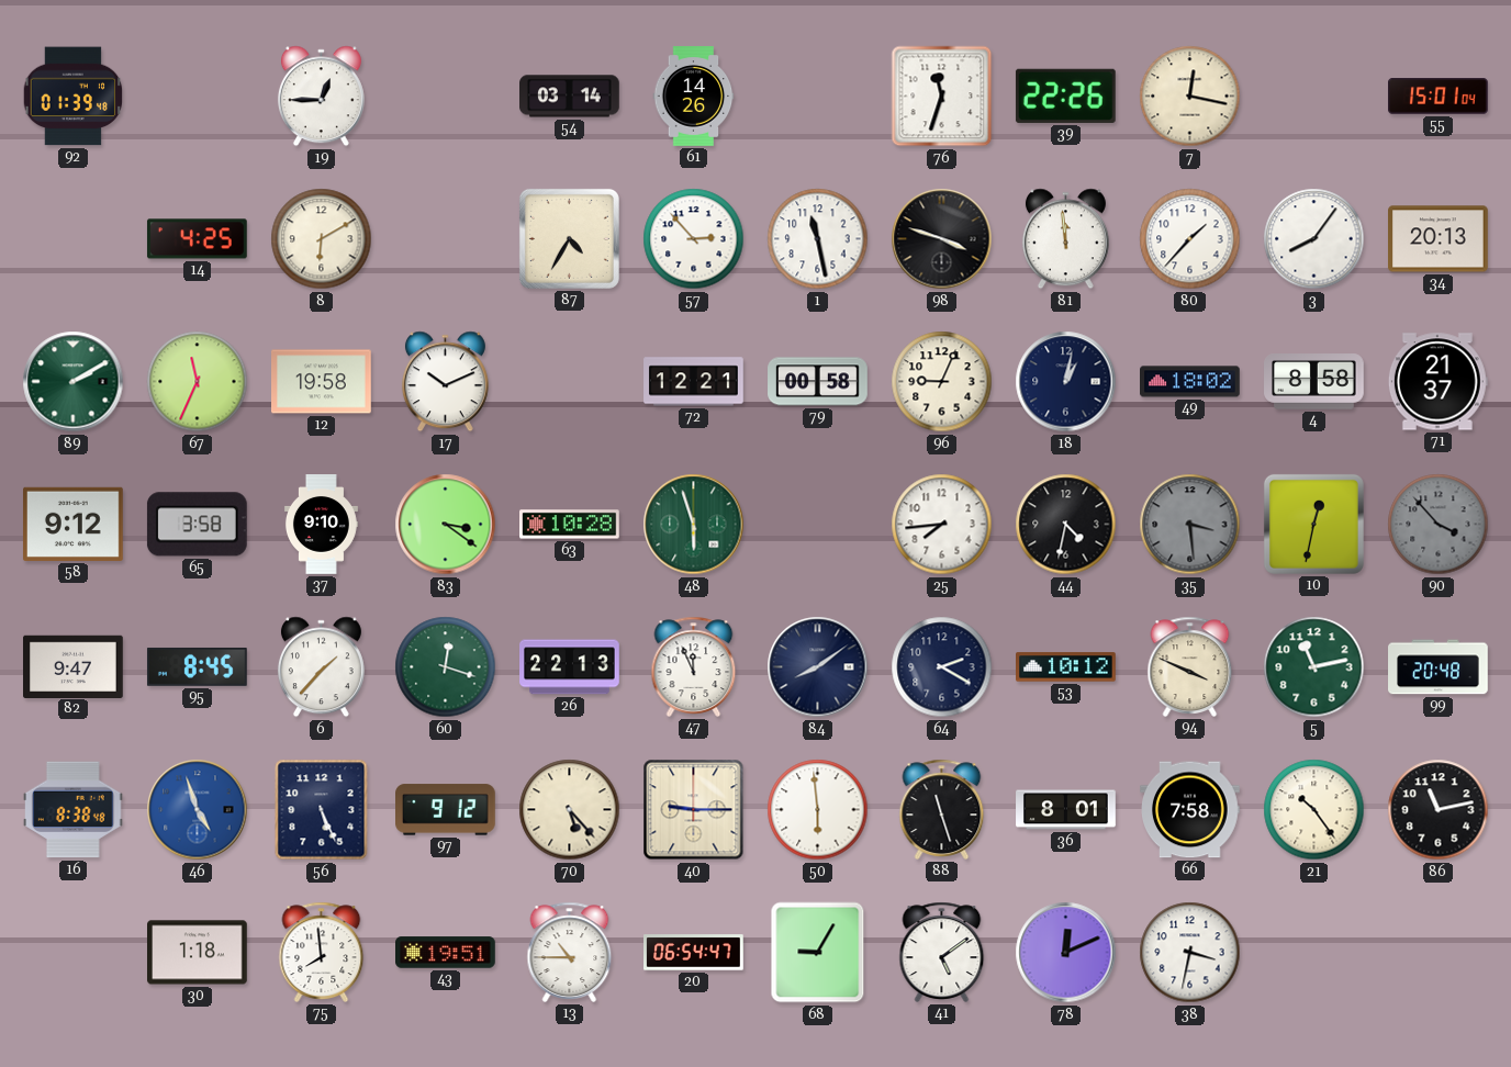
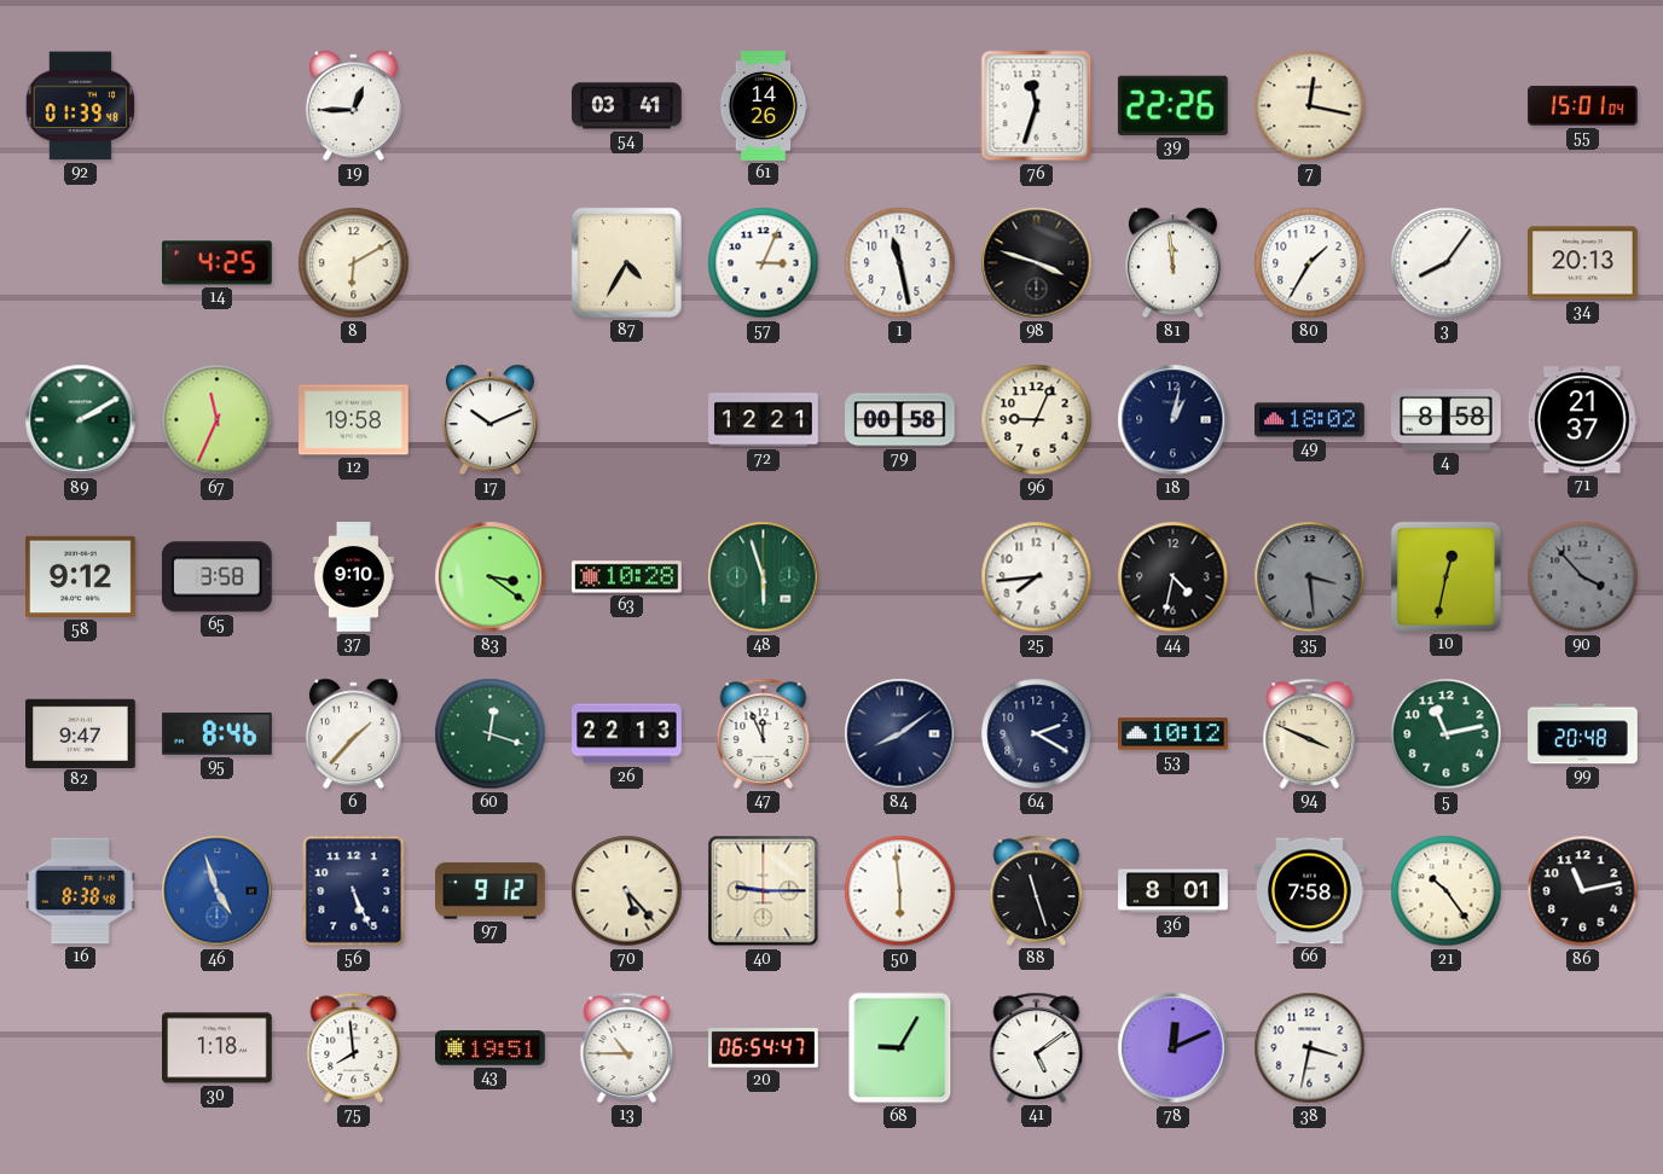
54: 03:14 -> 03:41
57: 2:53 -> 3:04
80: 1:37 -> 1:35
95: 8:45 -> 8:46
